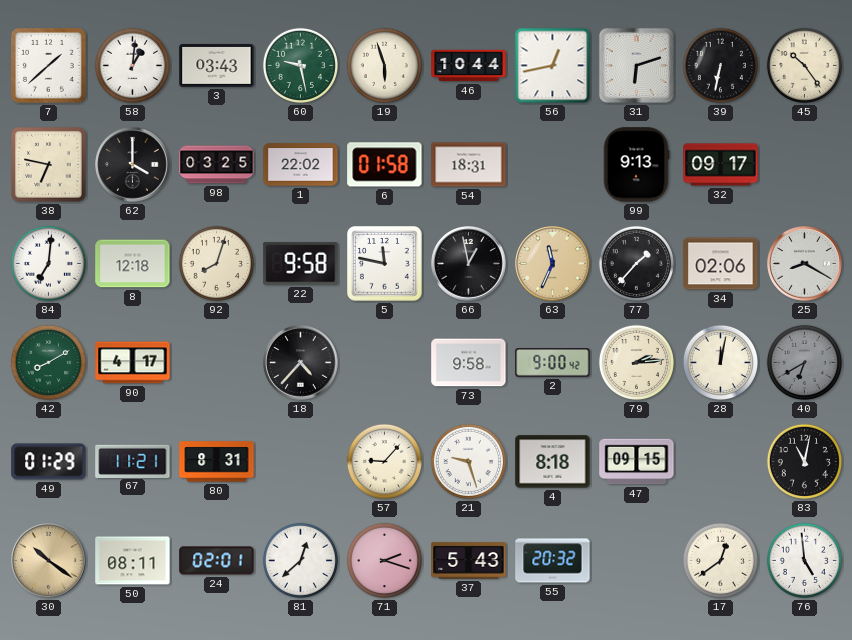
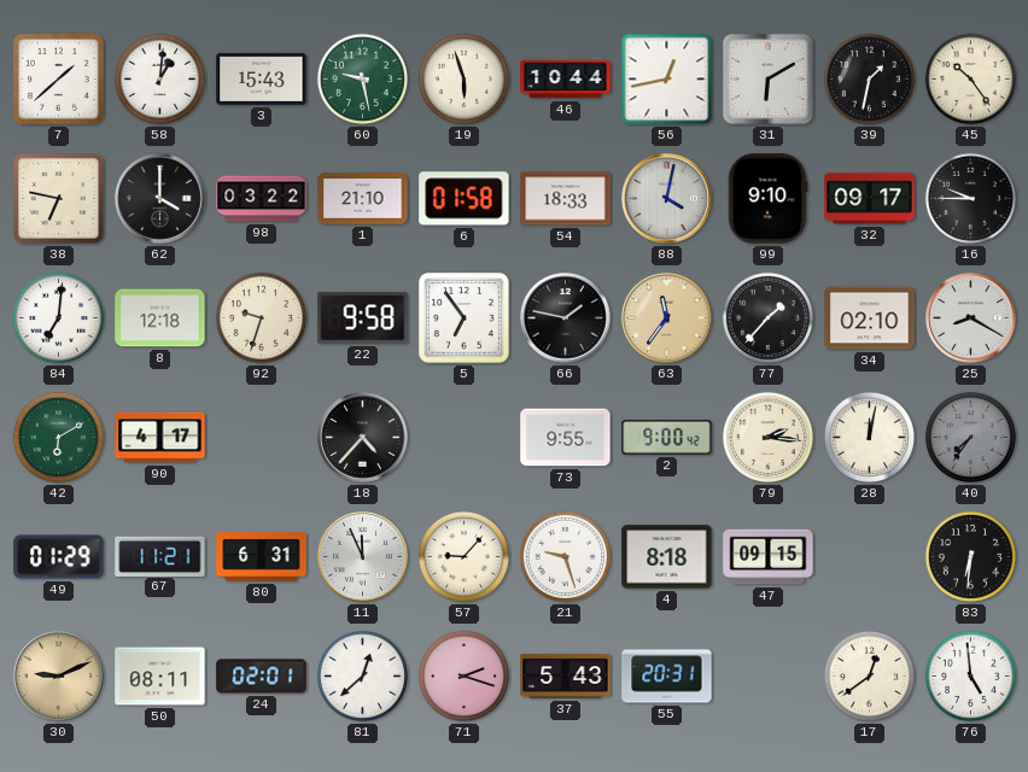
3: 03:43 -> 15:43
31: 6:12 -> 6:10
39: 6:32 -> 1:32
98: 03:25 -> 03:22
1: 22:02 -> 21:10
54: 18:31 -> 18:33
88: none -> 4:02
99: 9:13 -> 9:10
16: none -> 9:45
92: 8:03 -> 9:33
5: 11:47 -> 6:54
66: 12:58 -> 1:47
63: 11:34 -> 11:36
34: 02:06 -> 02:10
42: 8:10 -> 6:10
73: 9:58 -> 9:55
79: 2:14 -> 2:16
40: 6:40 -> 7:36
80: 8:31 -> 6:31
11: none -> 11:56
83: 11:02 -> 6:31
30: 10:21 -> 9:11
55: 20:32 -> 20:31
